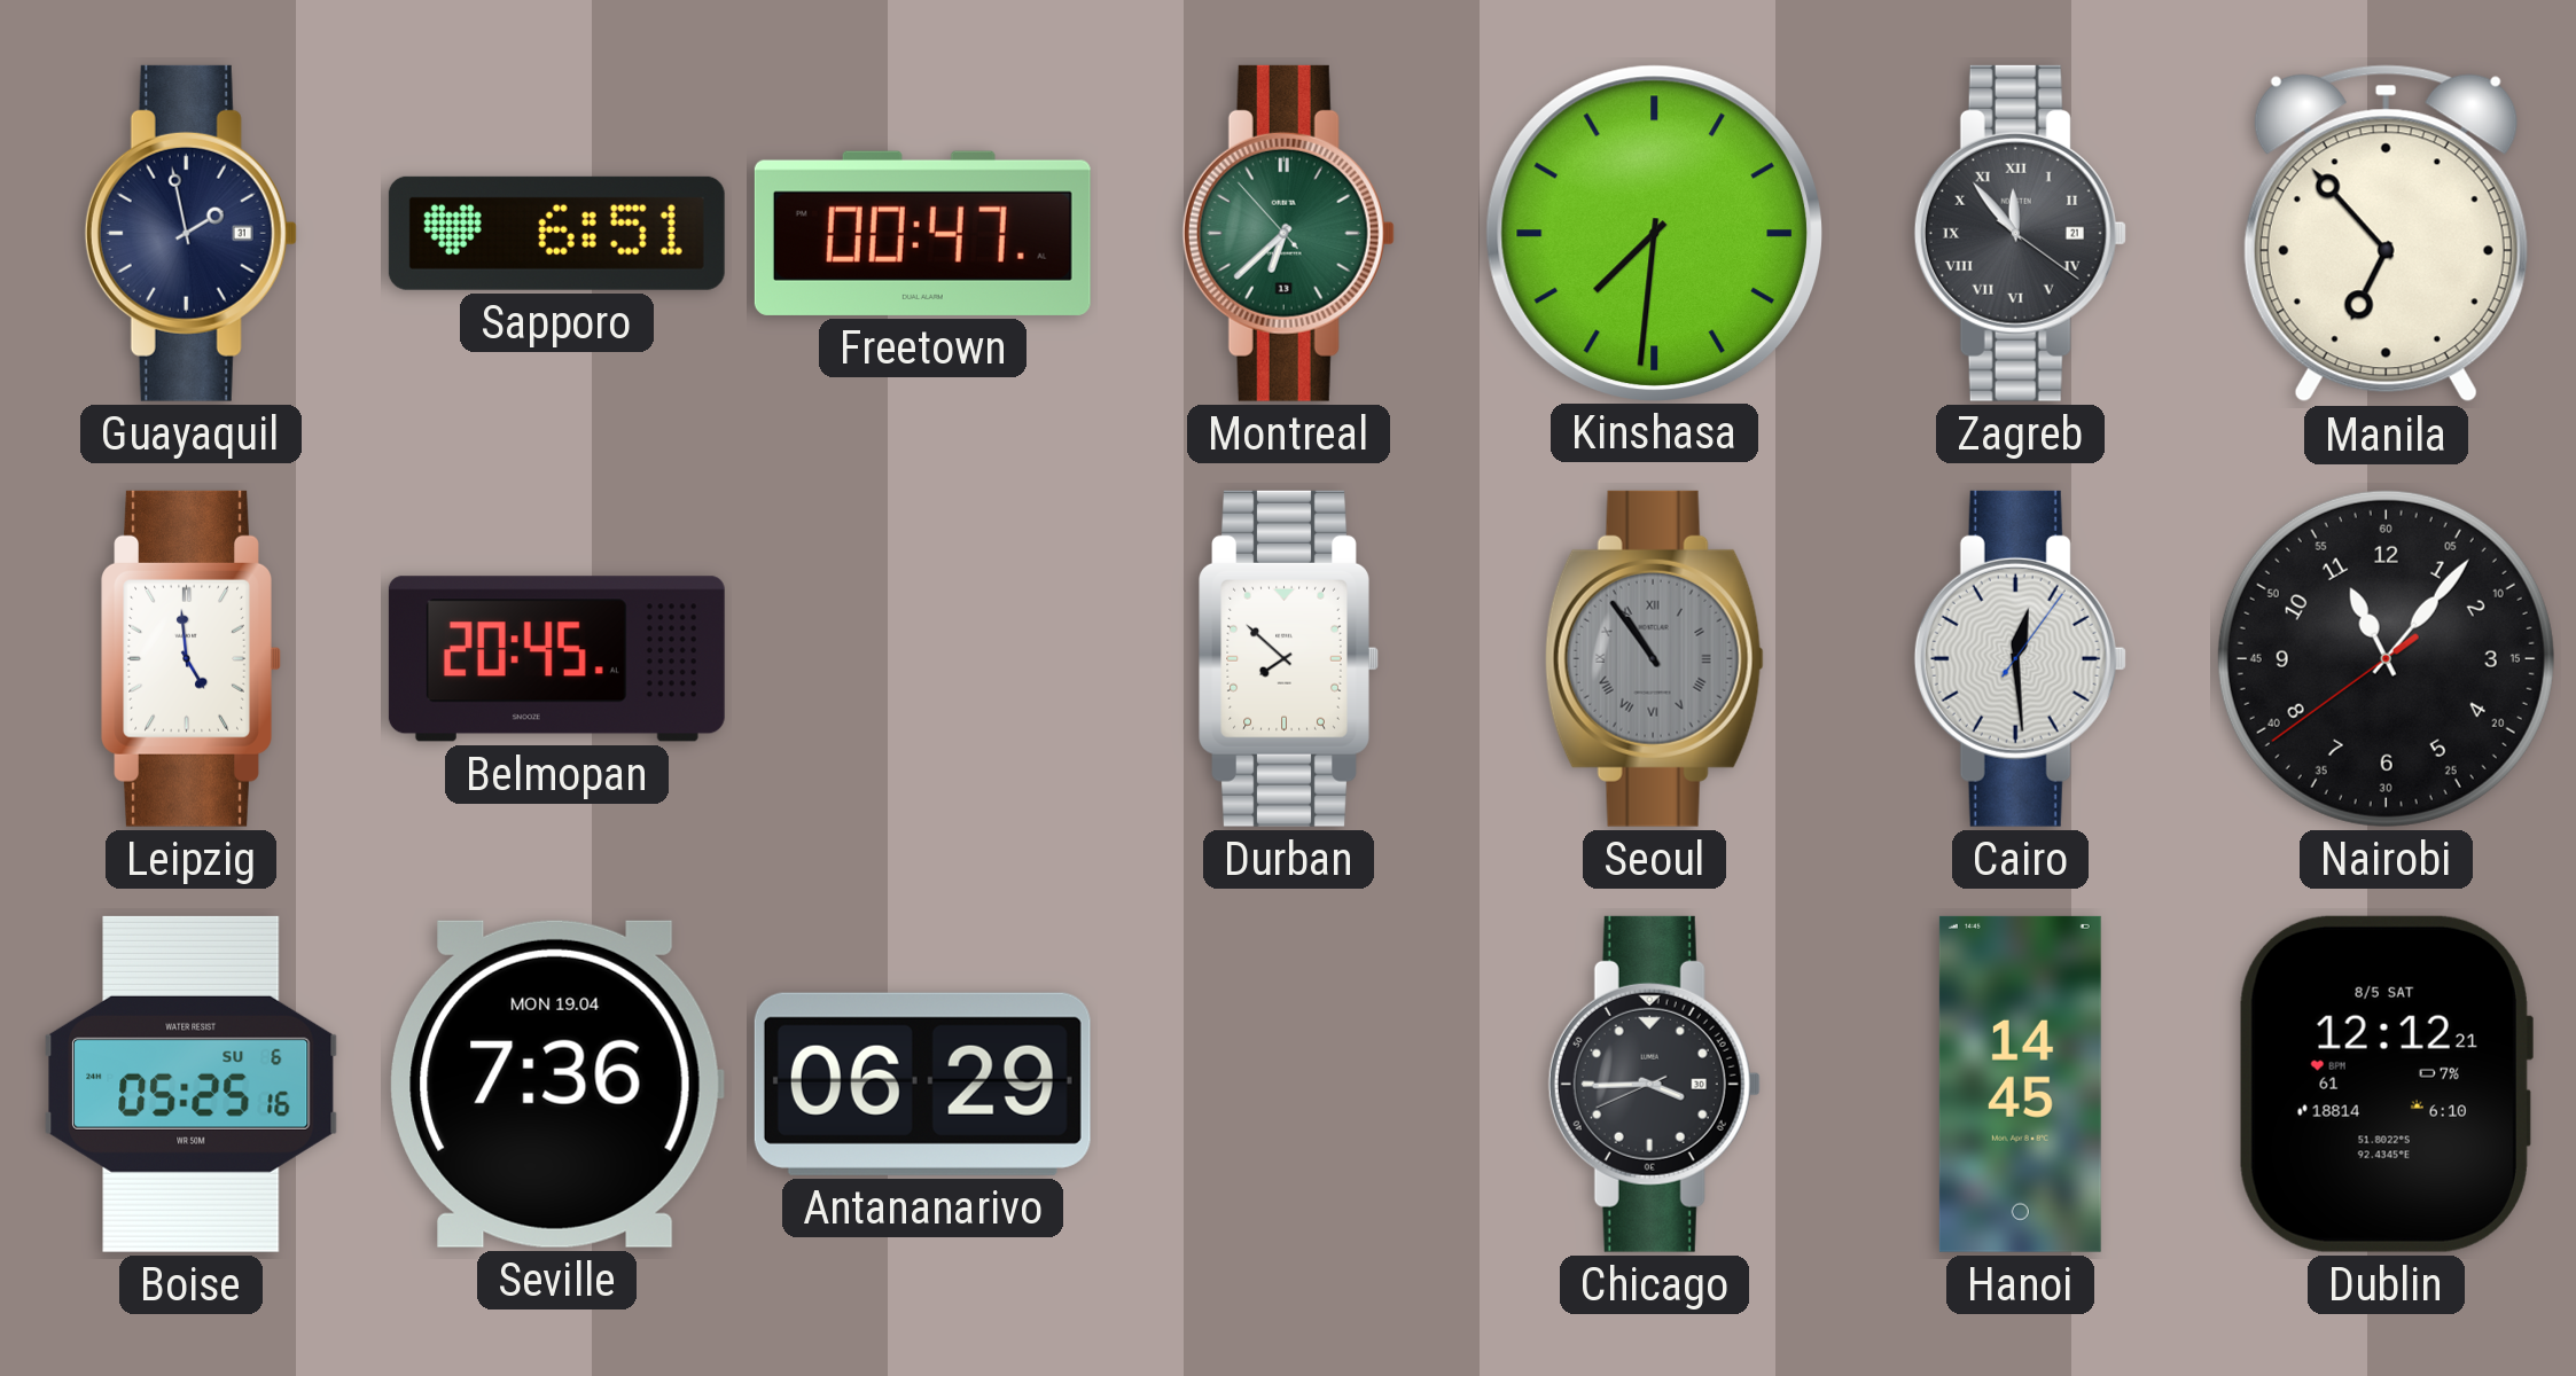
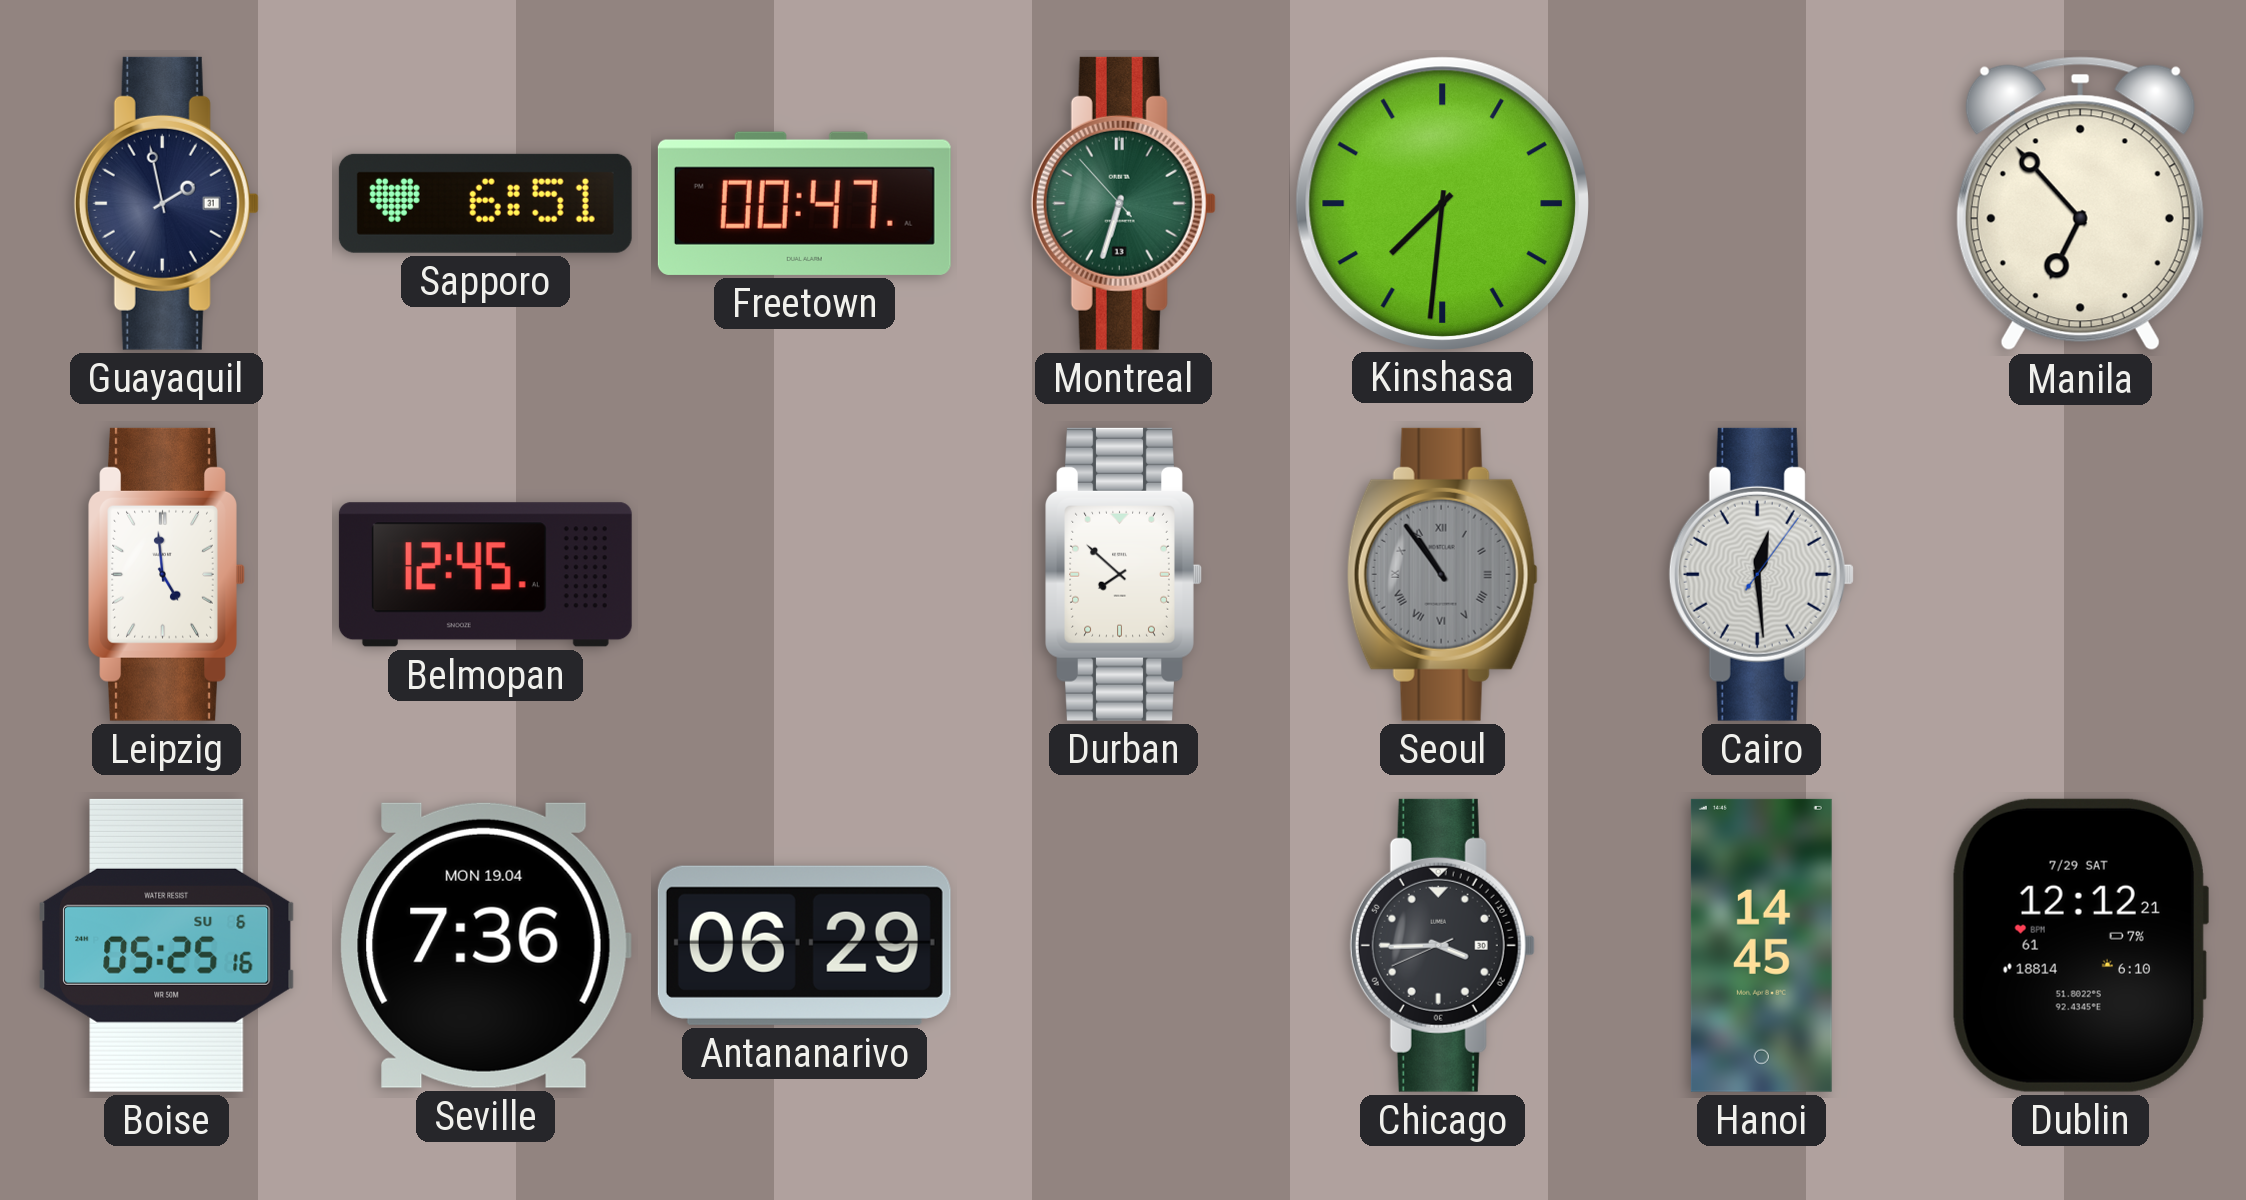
Montreal: 6:37 -> 6:32
Zagreb: 11:53 -> none
Belmopan: 20:45 -> 12:45
Nairobi: 11:06 -> none
Dublin date: 8/5 SAT -> 7/29 SAT
